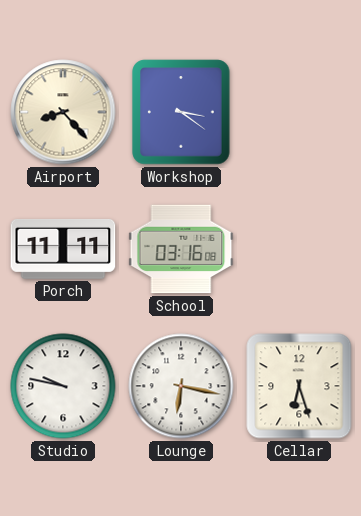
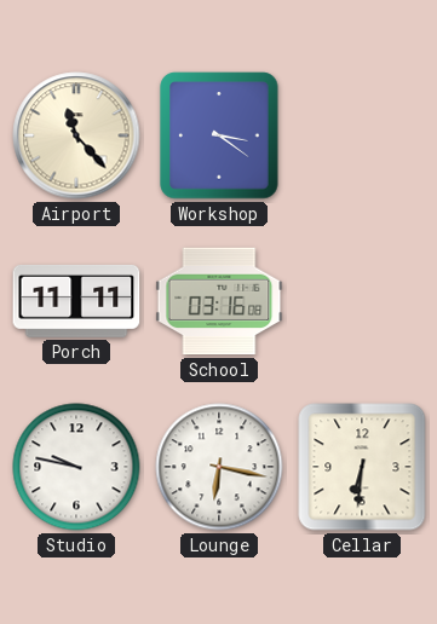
Airport: 8:23 -> 11:23
Cellar: 6:27 -> 6:31
